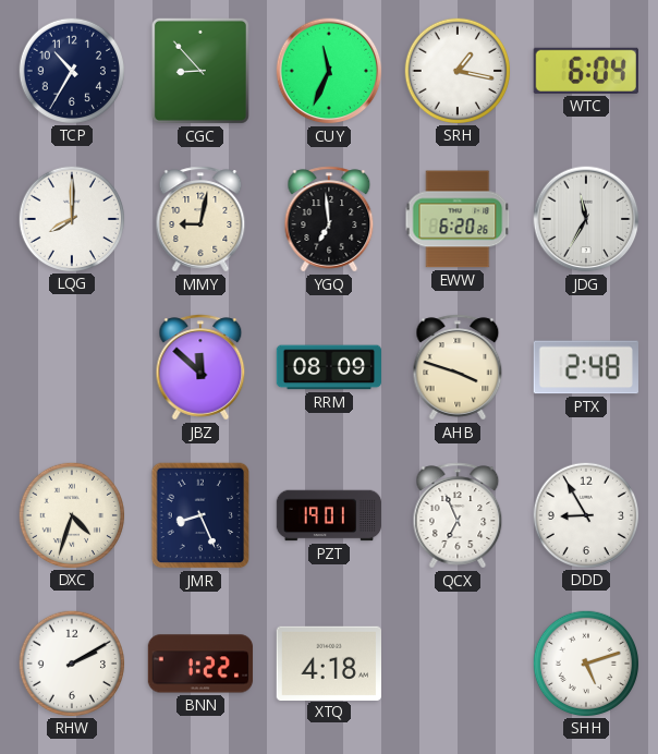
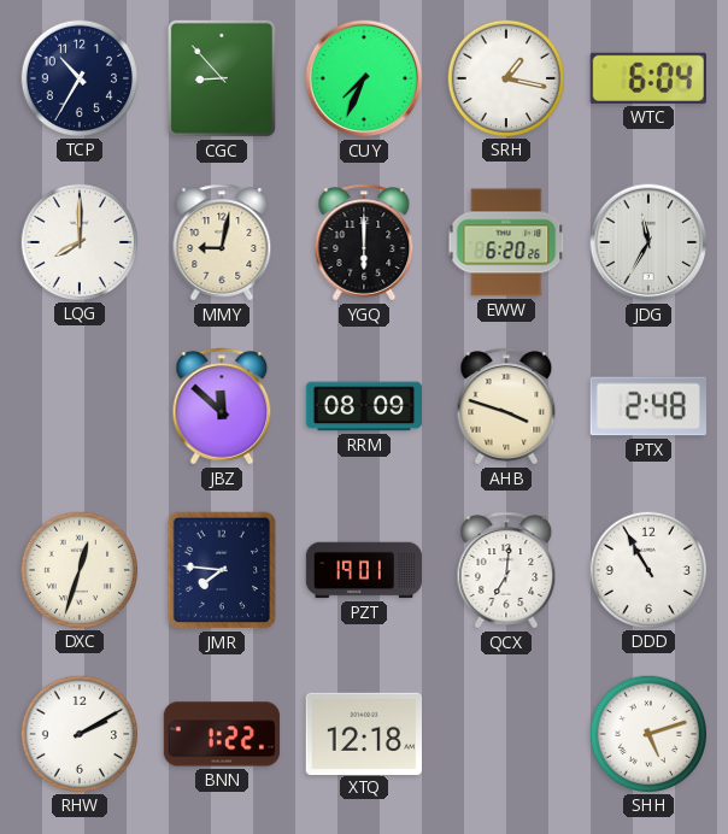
CUY: 11:34 -> 7:34
YGQ: 6:59 -> 6:00
DXC: 4:33 -> 12:33
JMR: 8:26 -> 7:46
QCX: 6:56 -> 7:01
DDD: 8:55 -> 10:55
XTQ: 4:18 -> 12:18
